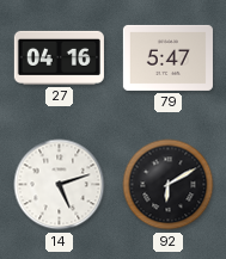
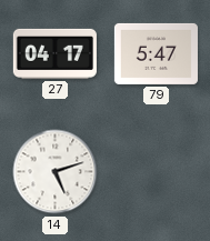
27: 04:16 -> 04:17
92: 6:10 -> none
